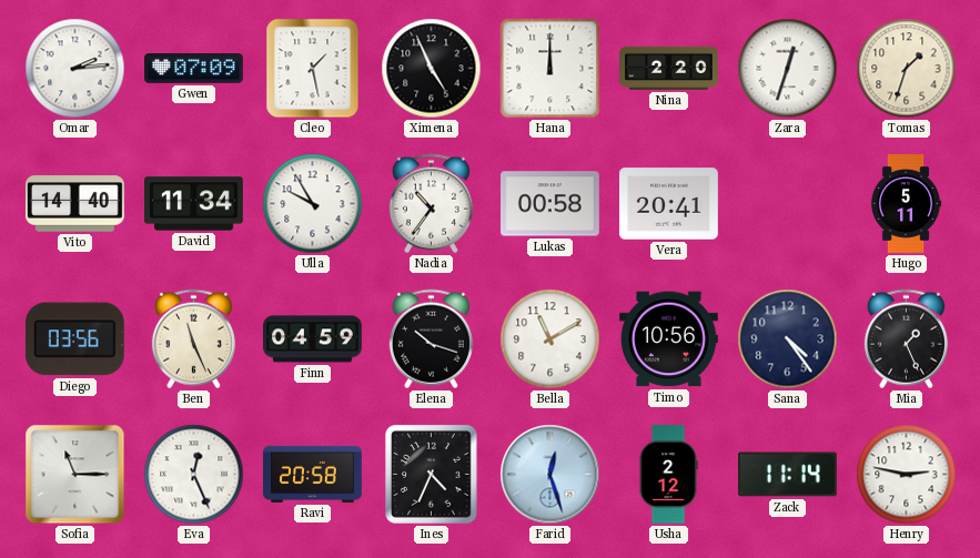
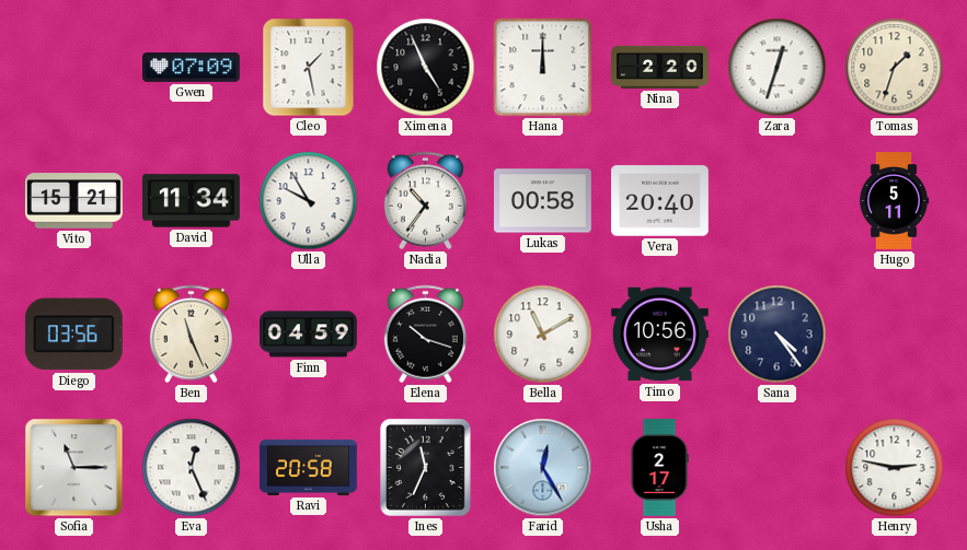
Omar: 2:14 -> none
Vito: 14:40 -> 15:21
Vera: 20:41 -> 20:40
Mia: 1:26 -> none
Ines: 4:34 -> 11:34
Farid: 12:27 -> 12:25
Usha: 2:12 -> 2:17
Zack: 11:14 -> none
